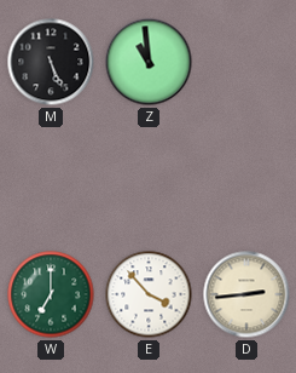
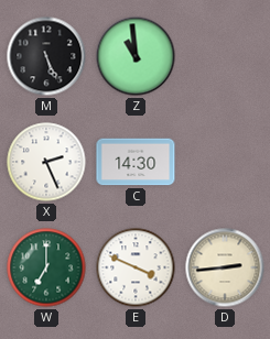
X: none -> 2:26
C: none -> 14:30
E: 3:53 -> 3:49
